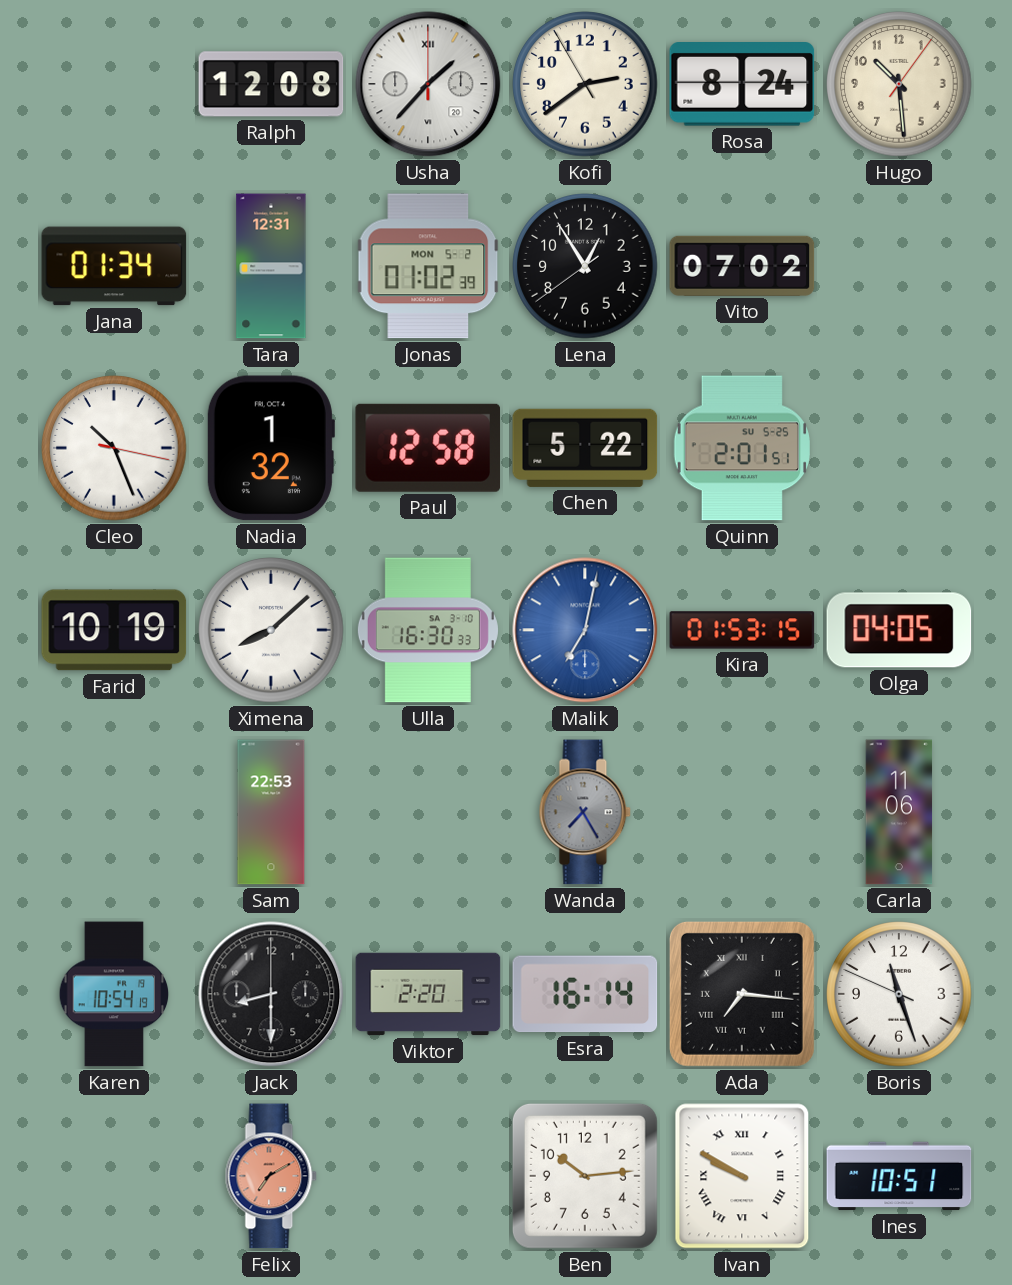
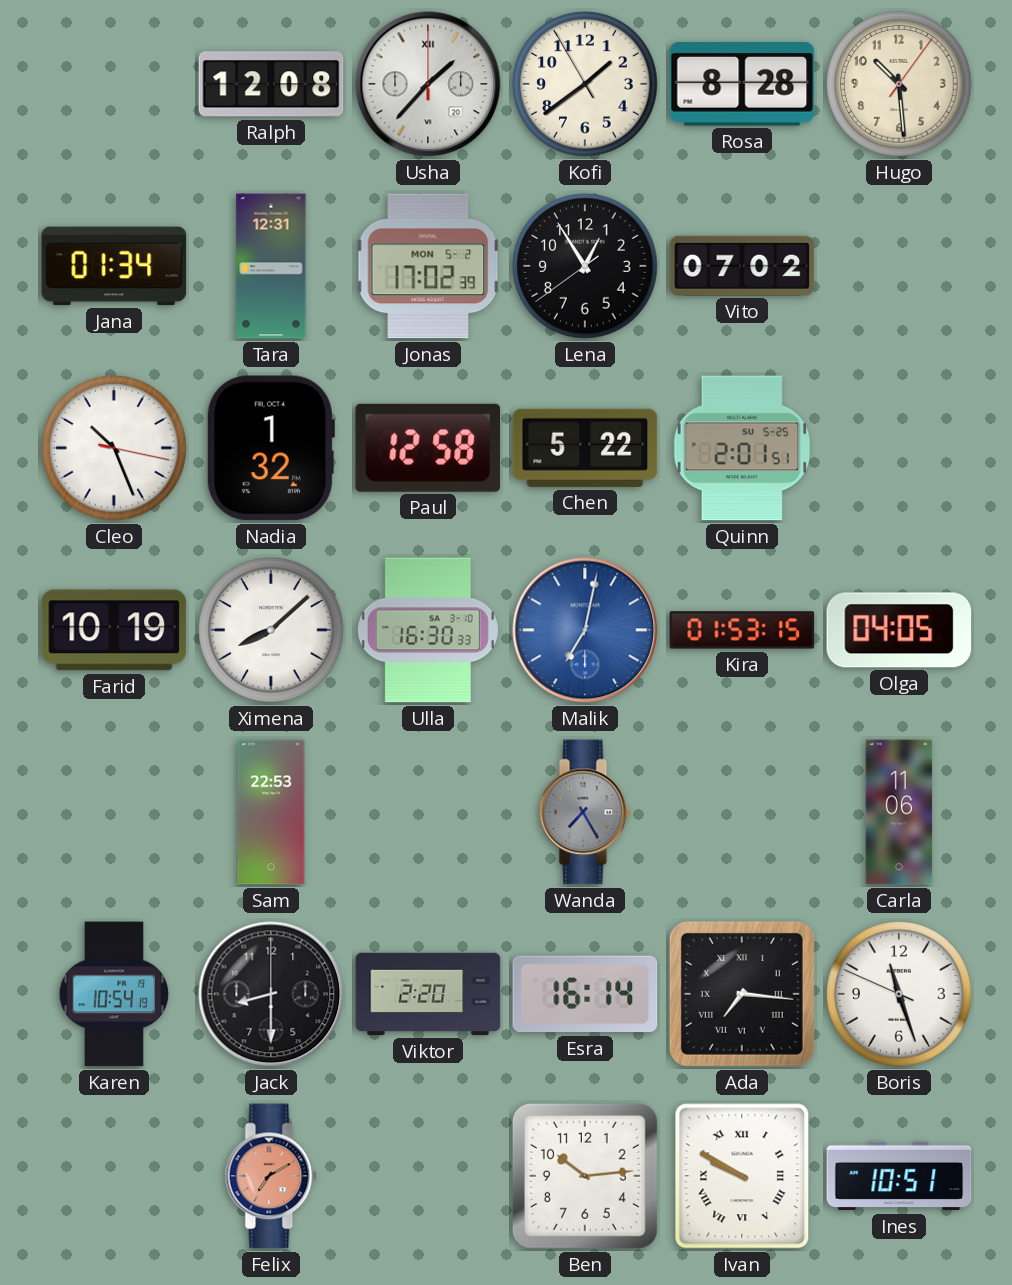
Kofi: 2:38 -> 1:38
Rosa: 8:24 -> 8:28
Jonas: 01:02 -> 17:02
